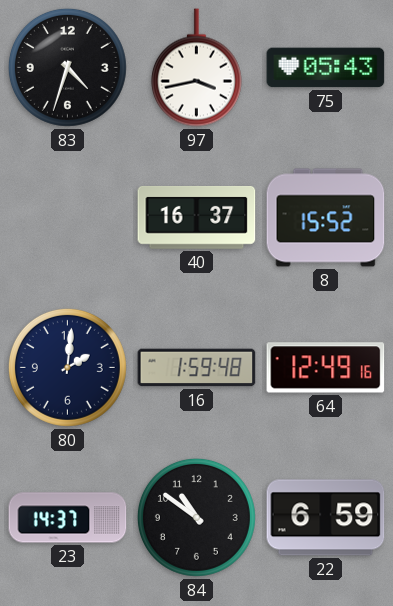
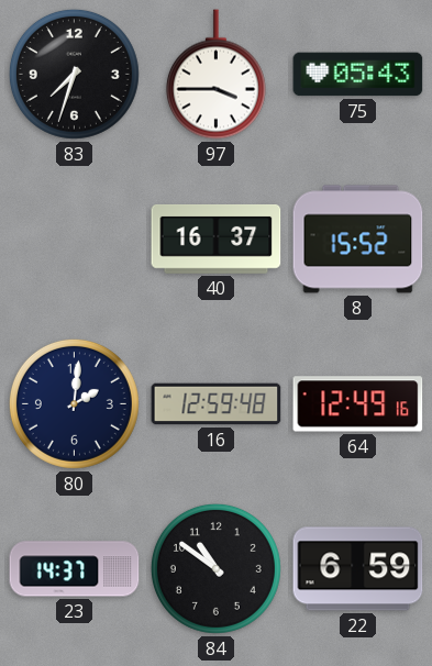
83: 4:33 -> 7:33
97: 3:43 -> 3:45
16: 1:59 -> 12:59
